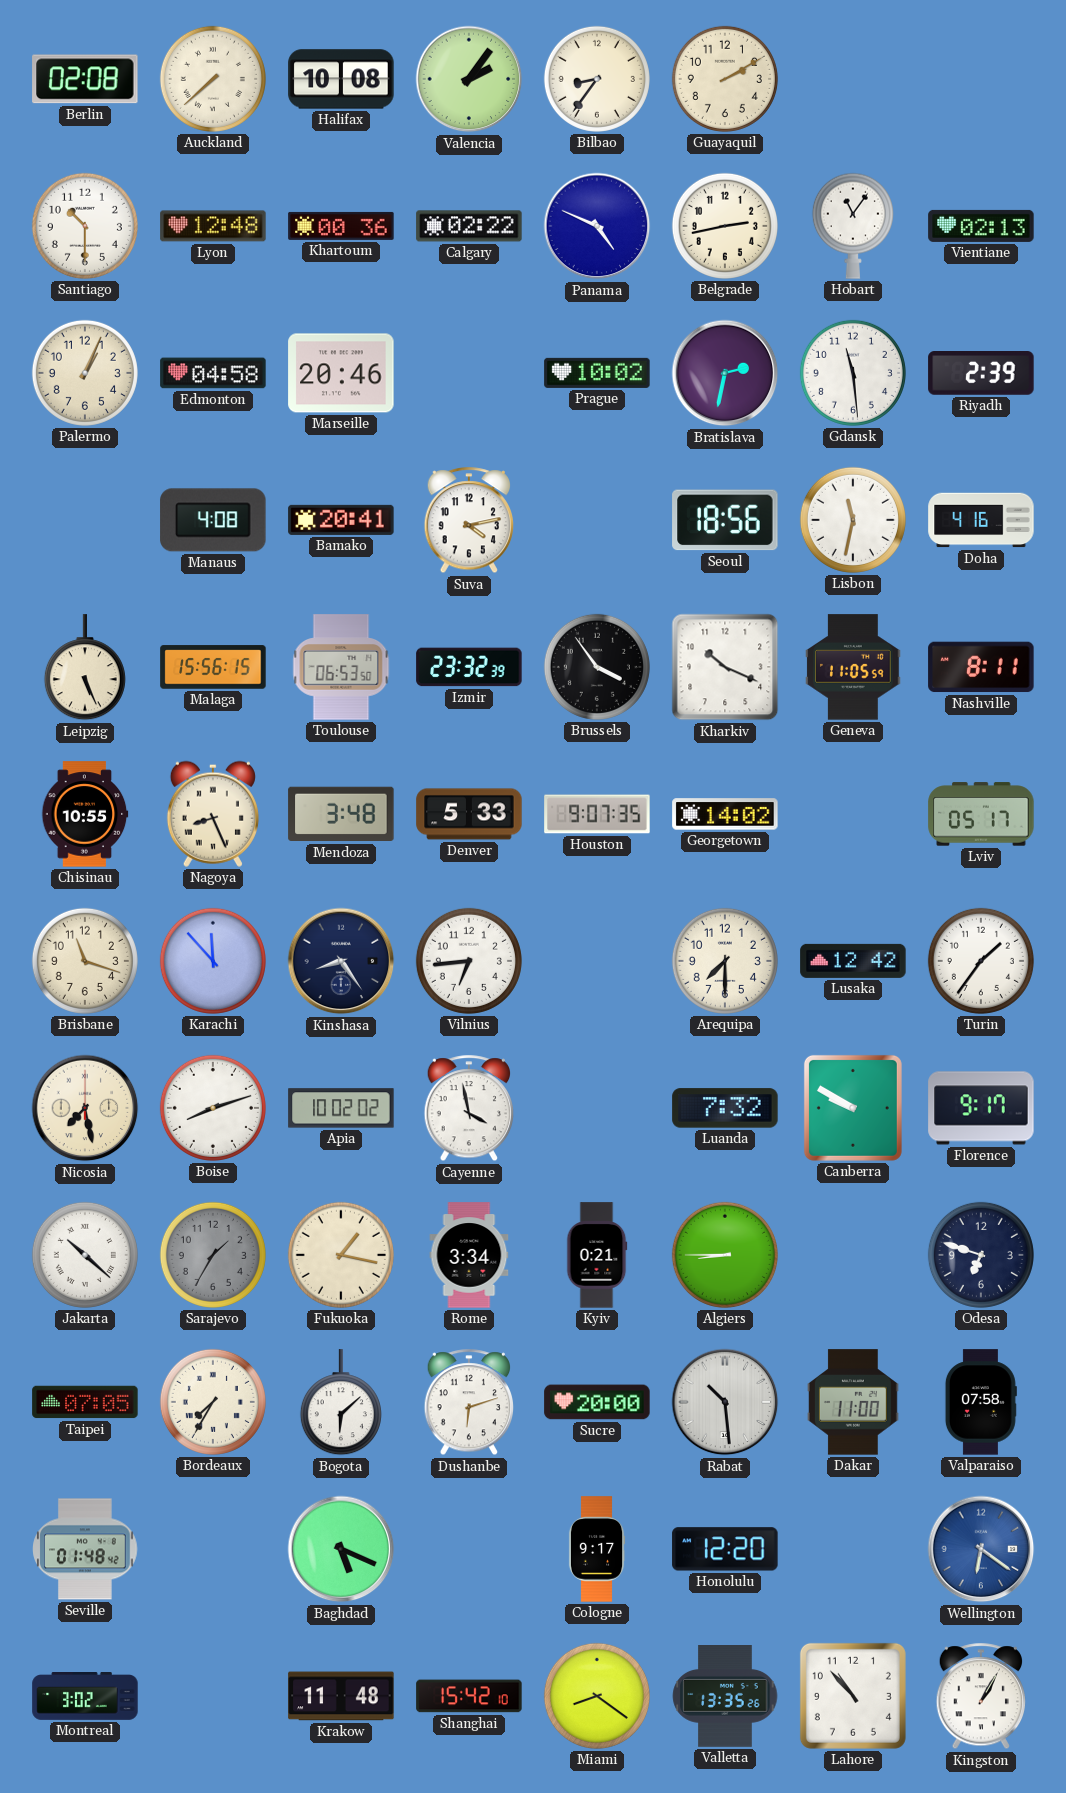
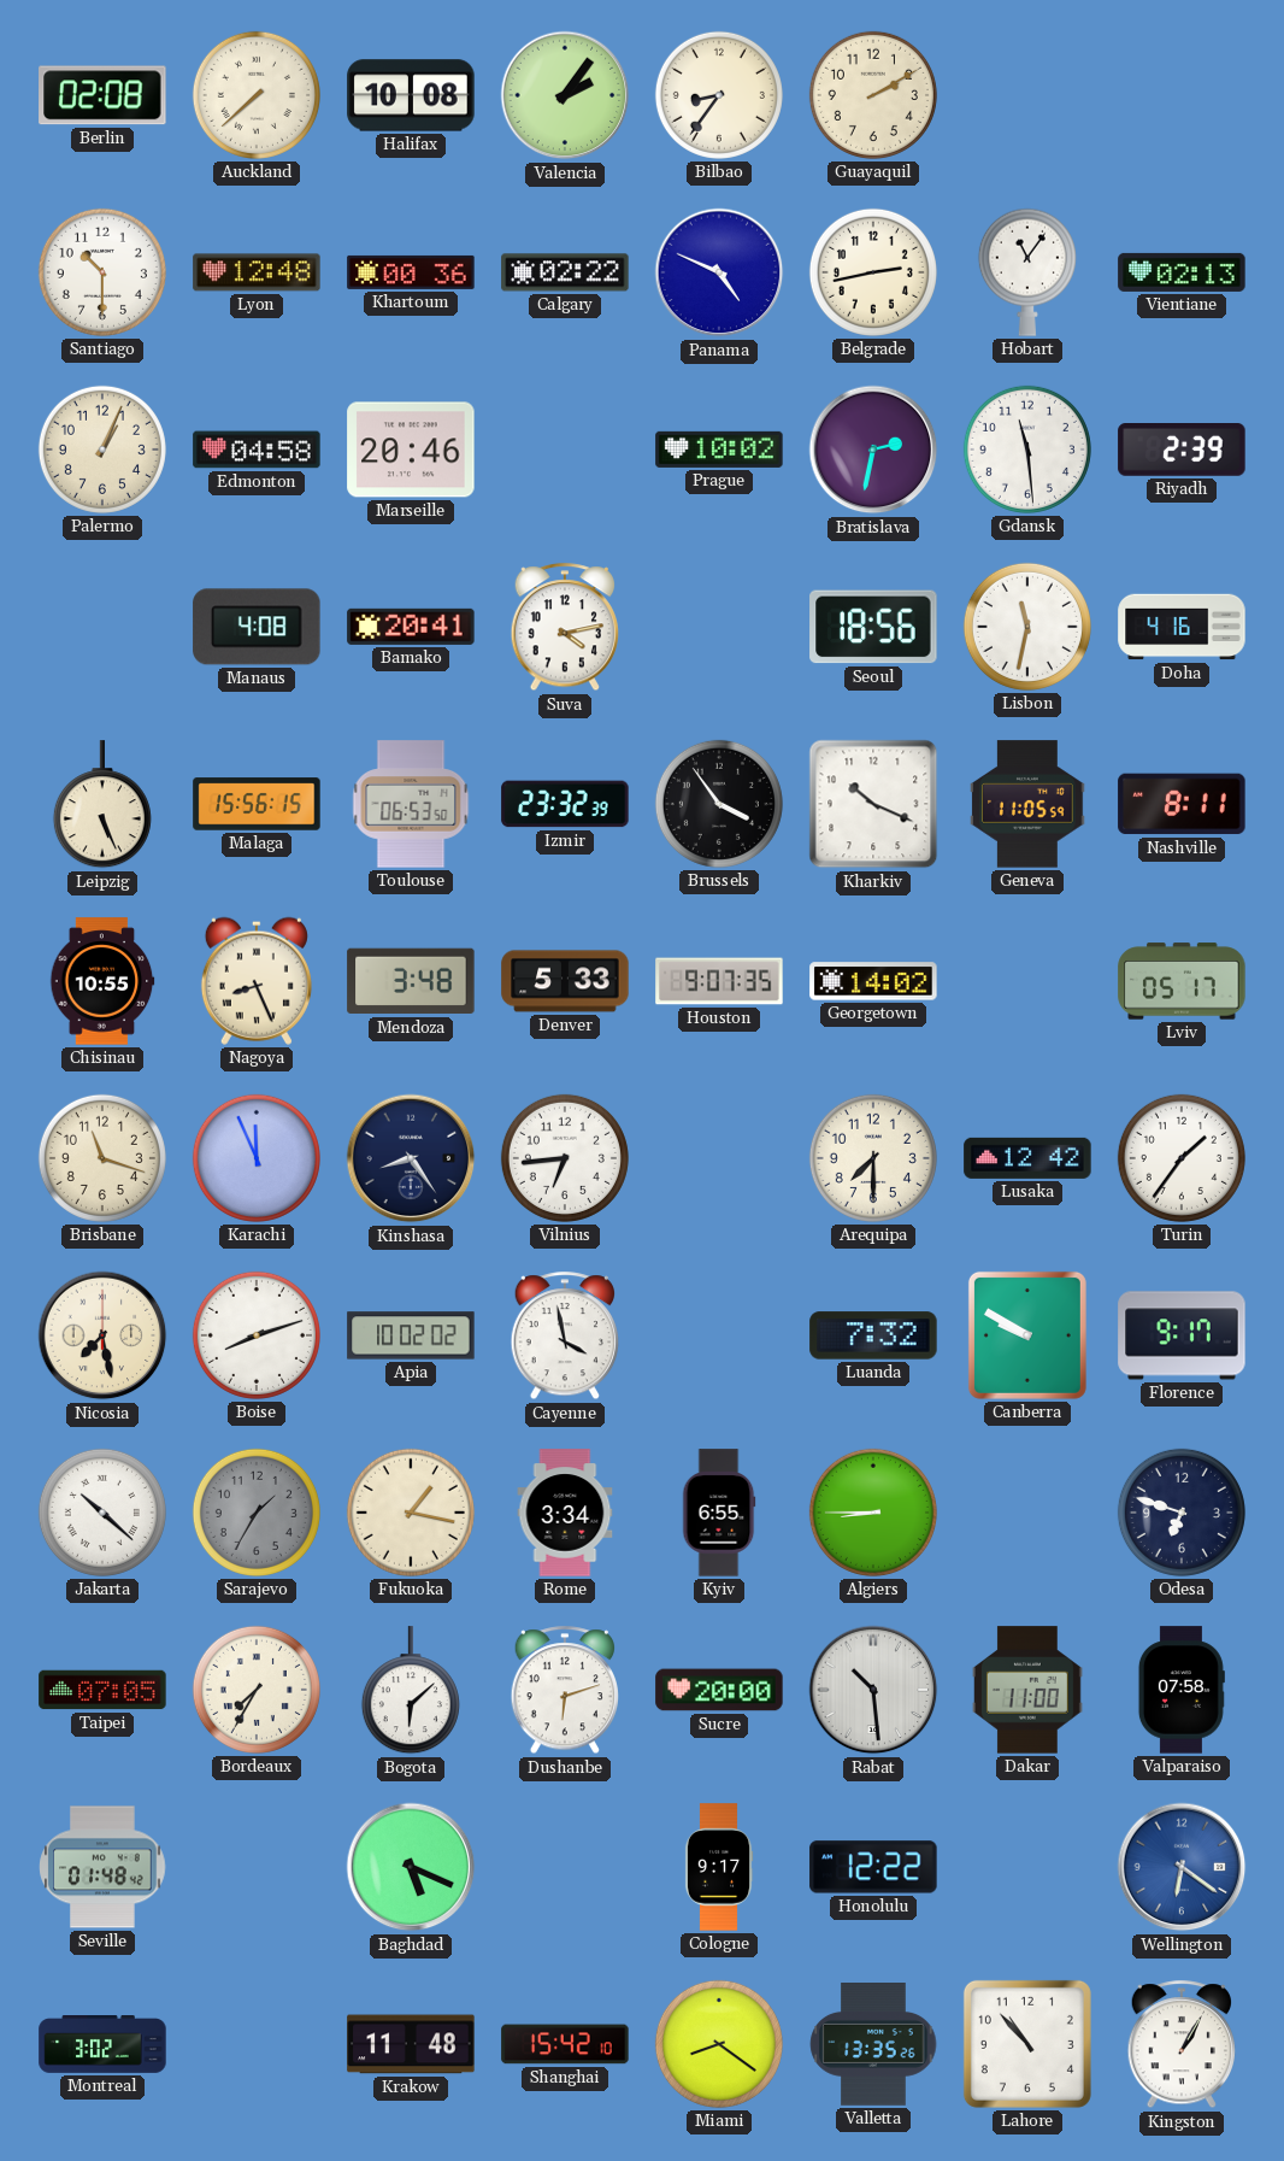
Karachi: 11:53 -> 11:56
Kyiv: 0:21 -> 6:55
Honolulu: 12:20 -> 12:22
